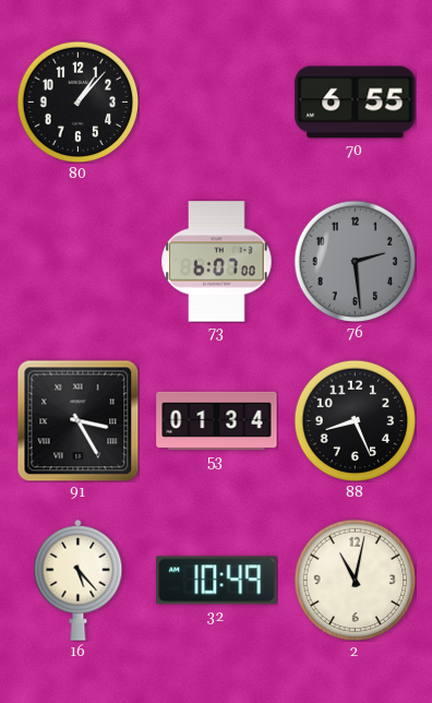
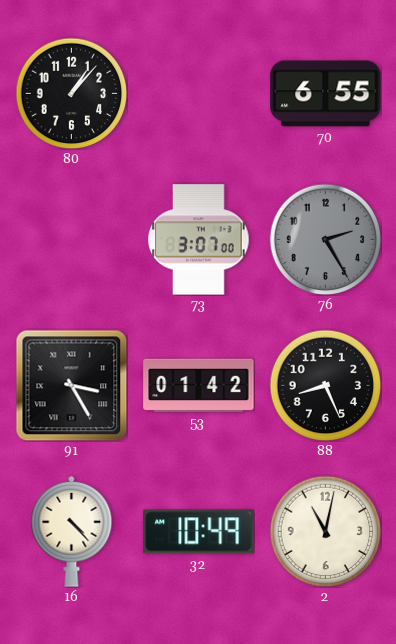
73: 6:07 -> 3:07
76: 2:29 -> 2:25
53: 01:34 -> 01:42
16: 5:23 -> 4:23
